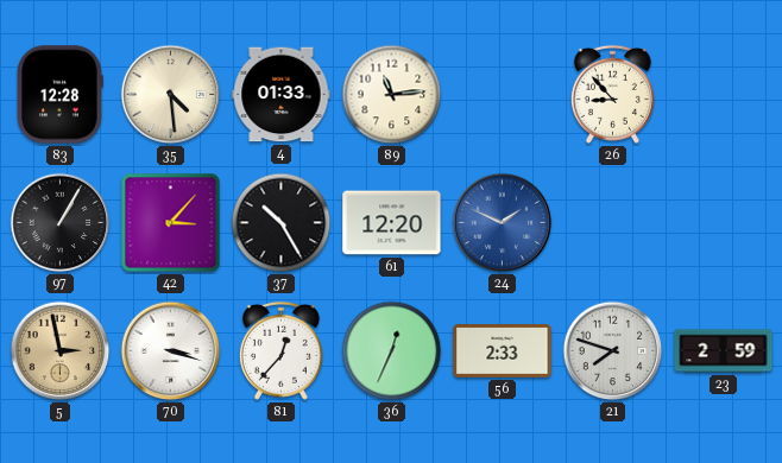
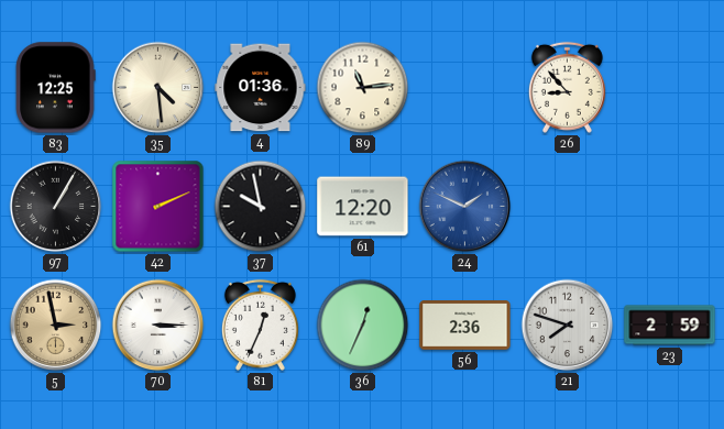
83: 12:28 -> 12:25
4: 01:33 -> 01:36
42: 3:07 -> 2:11
37: 10:25 -> 9:58
70: 3:18 -> 3:15
81: 12:37 -> 12:34
56: 2:33 -> 2:36
